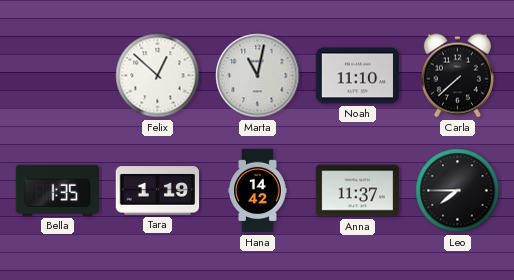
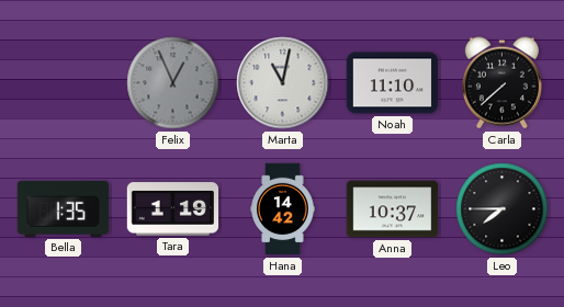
Felix: 12:52 -> 12:56
Felix dial: white -> grey
Anna: 11:37 -> 10:37
